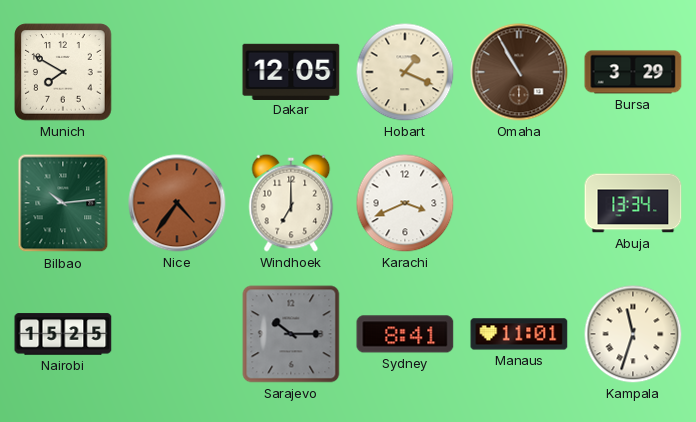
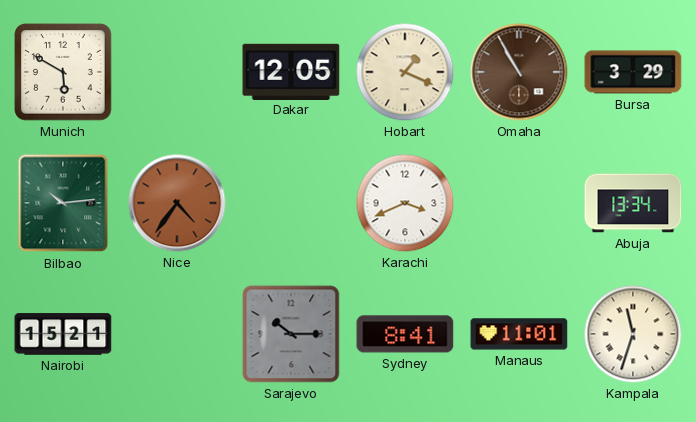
Munich: 7:50 -> 5:50
Windhoek: 7:00 -> none
Nairobi: 15:25 -> 15:21
